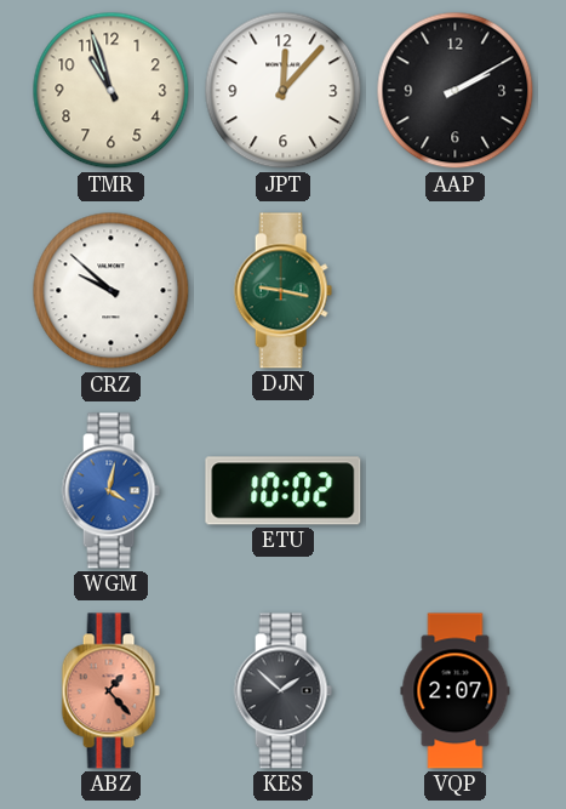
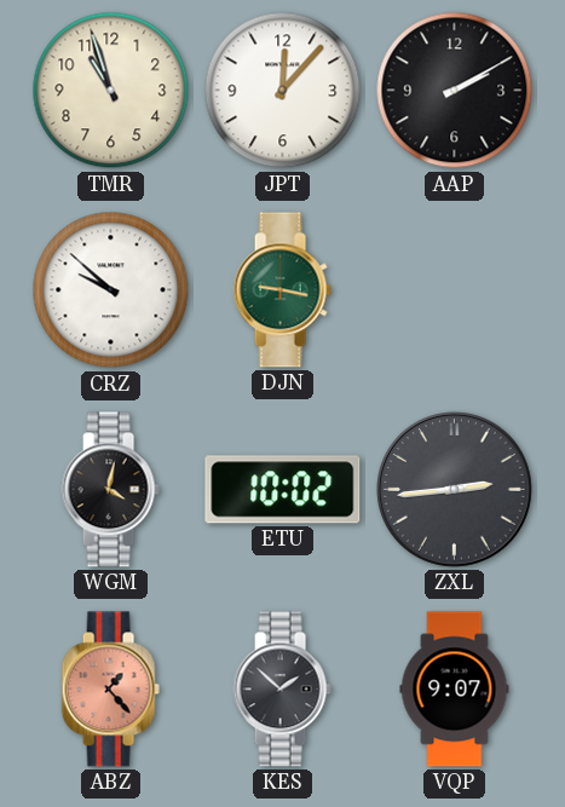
WGM dial: blue -> black
ZXL: none -> 2:44
VQP: 2:07 -> 9:07
